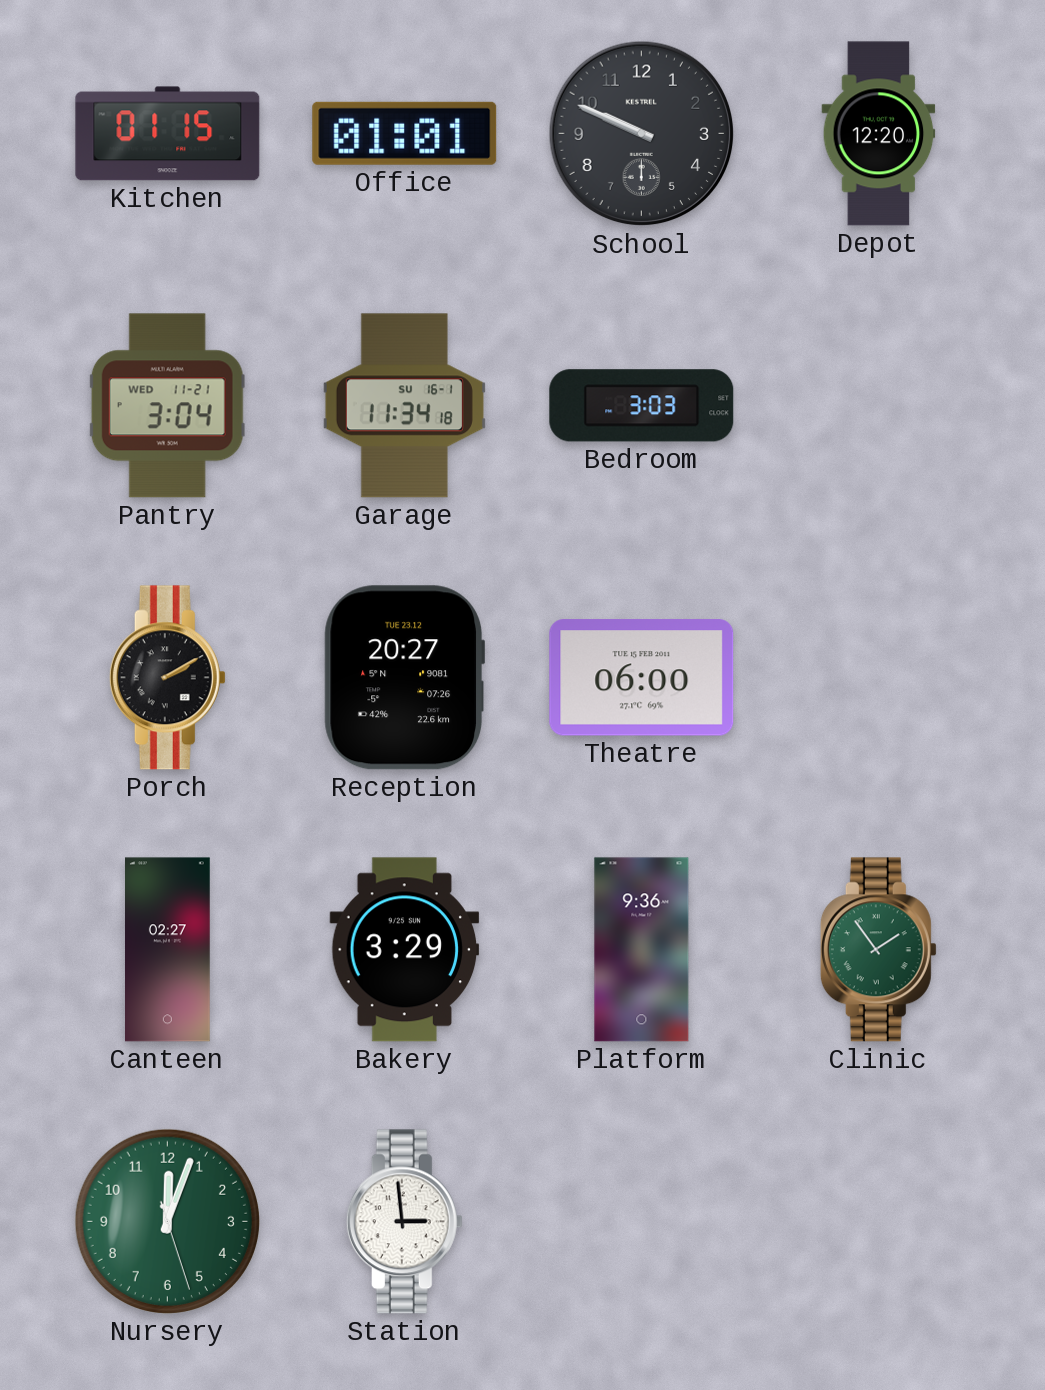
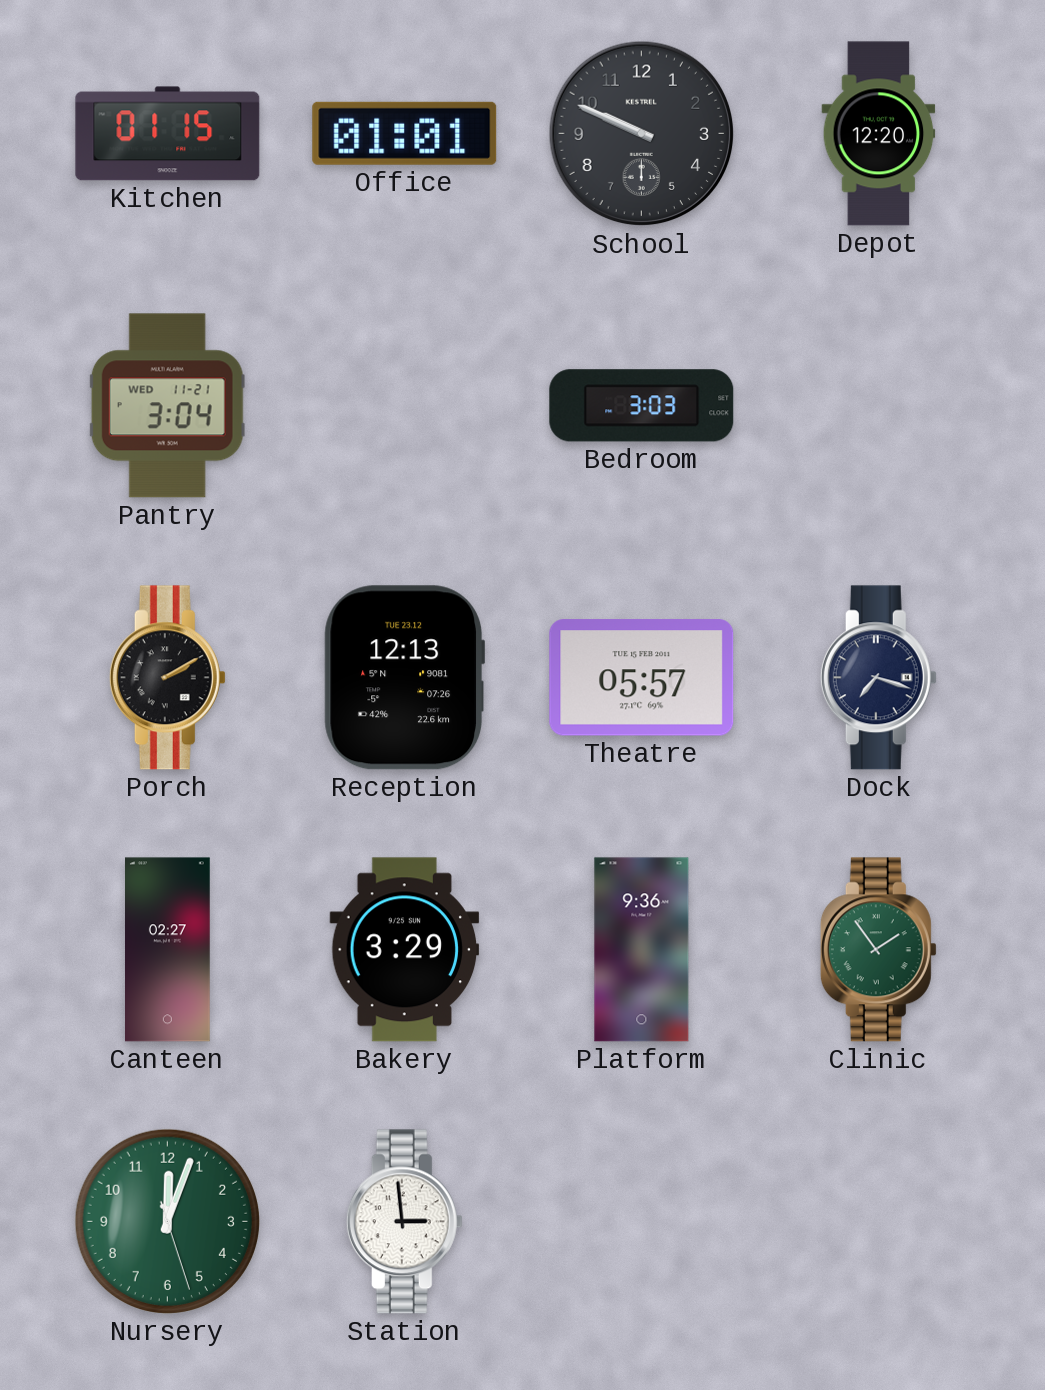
Garage: 11:34 -> none
Reception: 20:27 -> 12:13
Theatre: 06:00 -> 05:57
Dock: none -> 7:18
